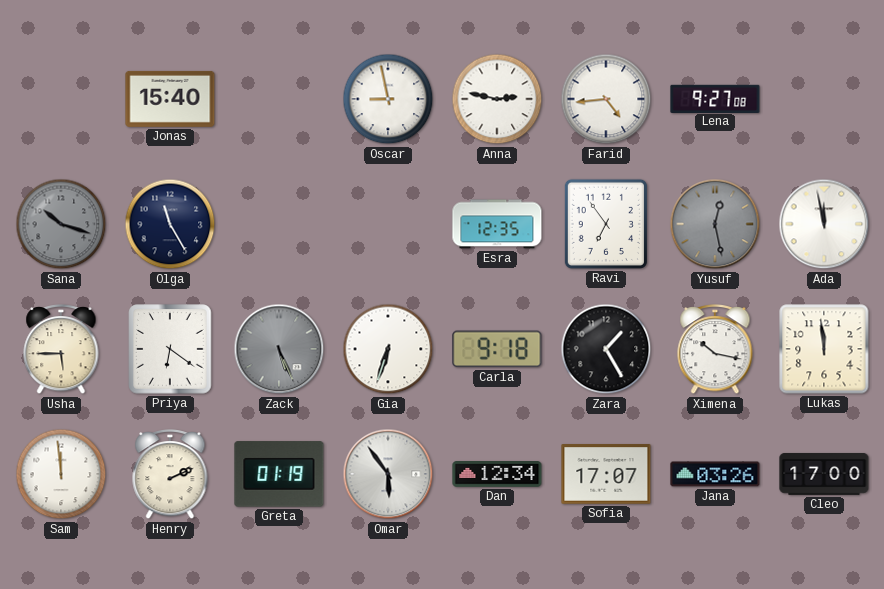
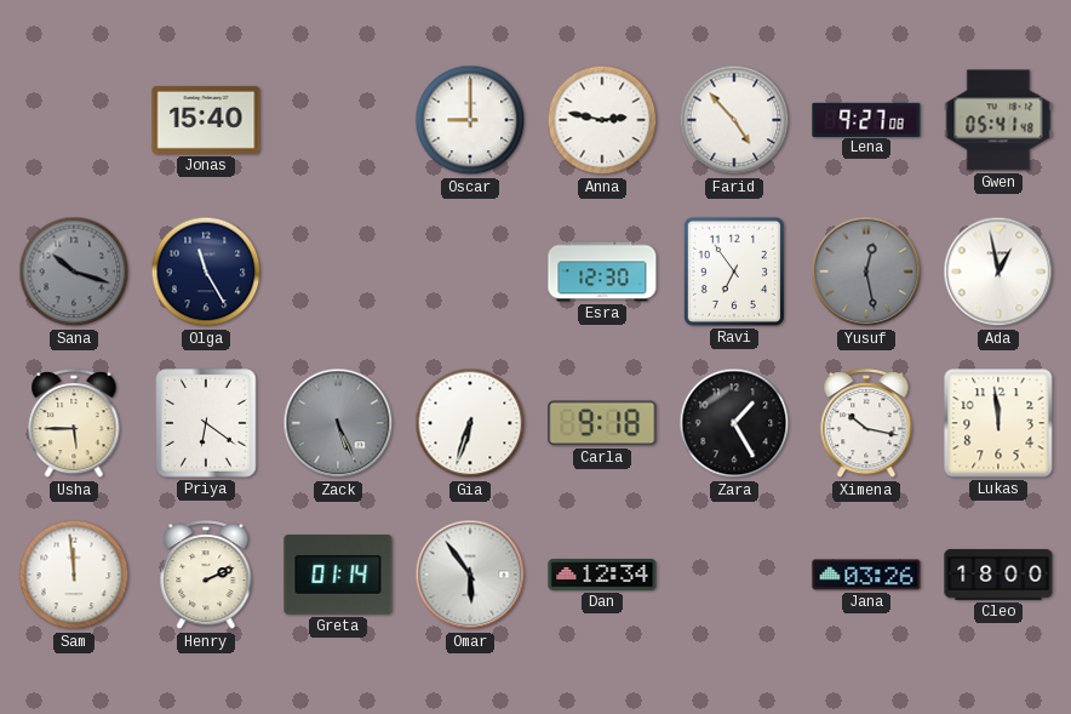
Oscar: 8:58 -> 9:00
Farid: 4:44 -> 4:53
Gwen: none -> 05:41
Esra: 12:35 -> 12:30
Ada: 11:58 -> 12:58
Greta: 01:19 -> 01:14
Sofia: 17:07 -> none
Cleo: 17:00 -> 18:00
